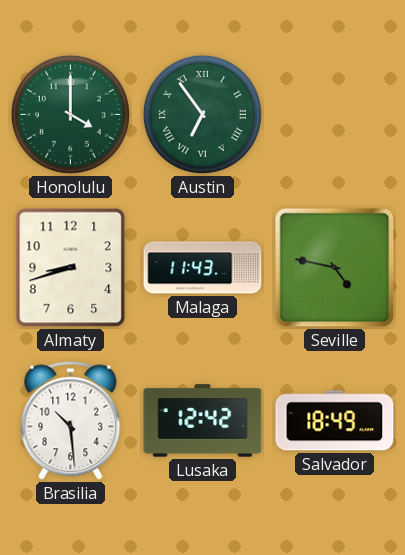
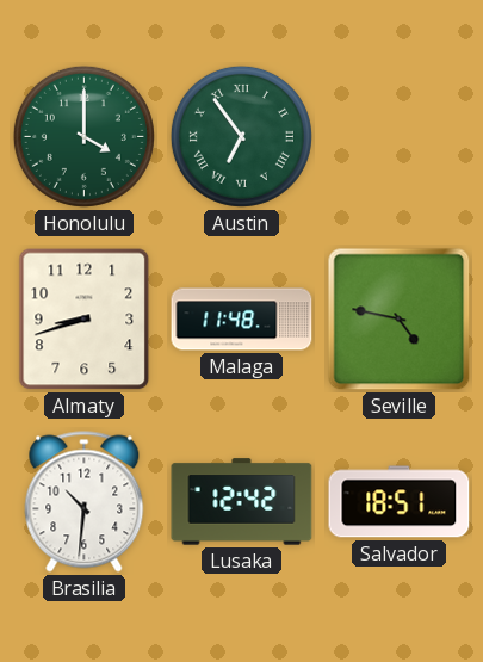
Malaga: 11:43 -> 11:48
Brasilia: 10:29 -> 10:31
Salvador: 18:49 -> 18:51
